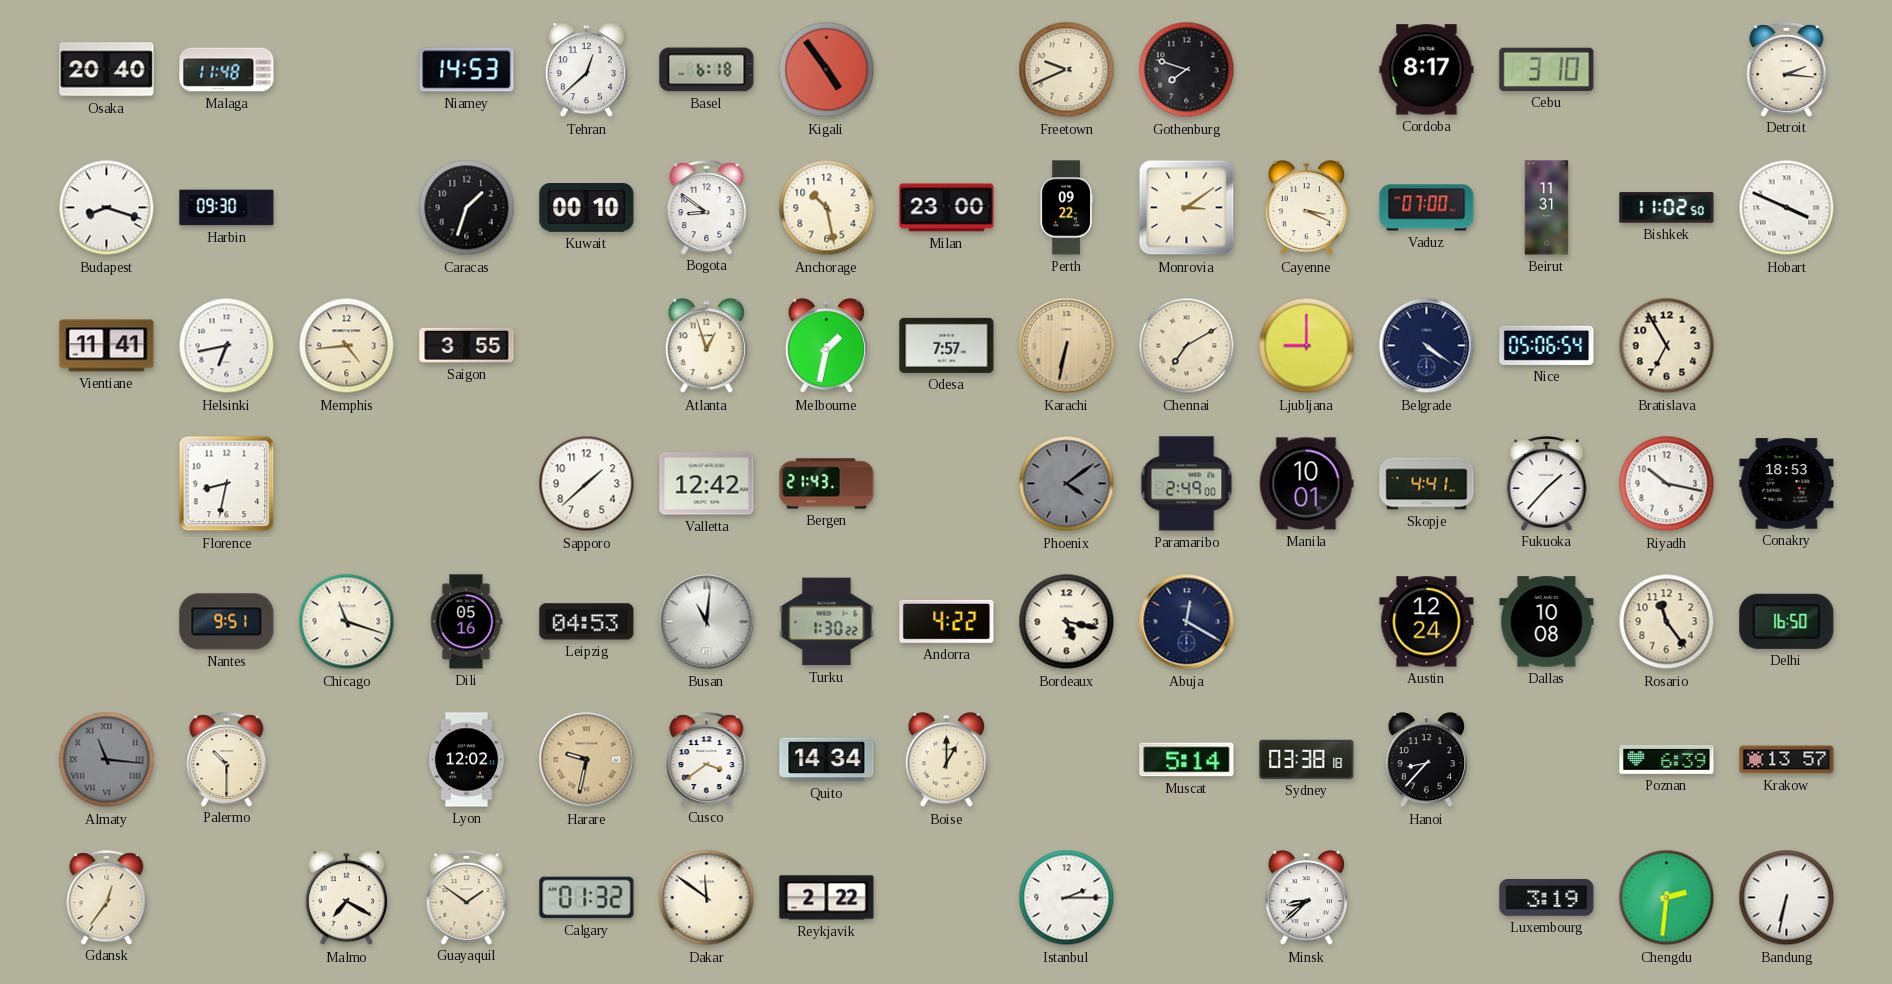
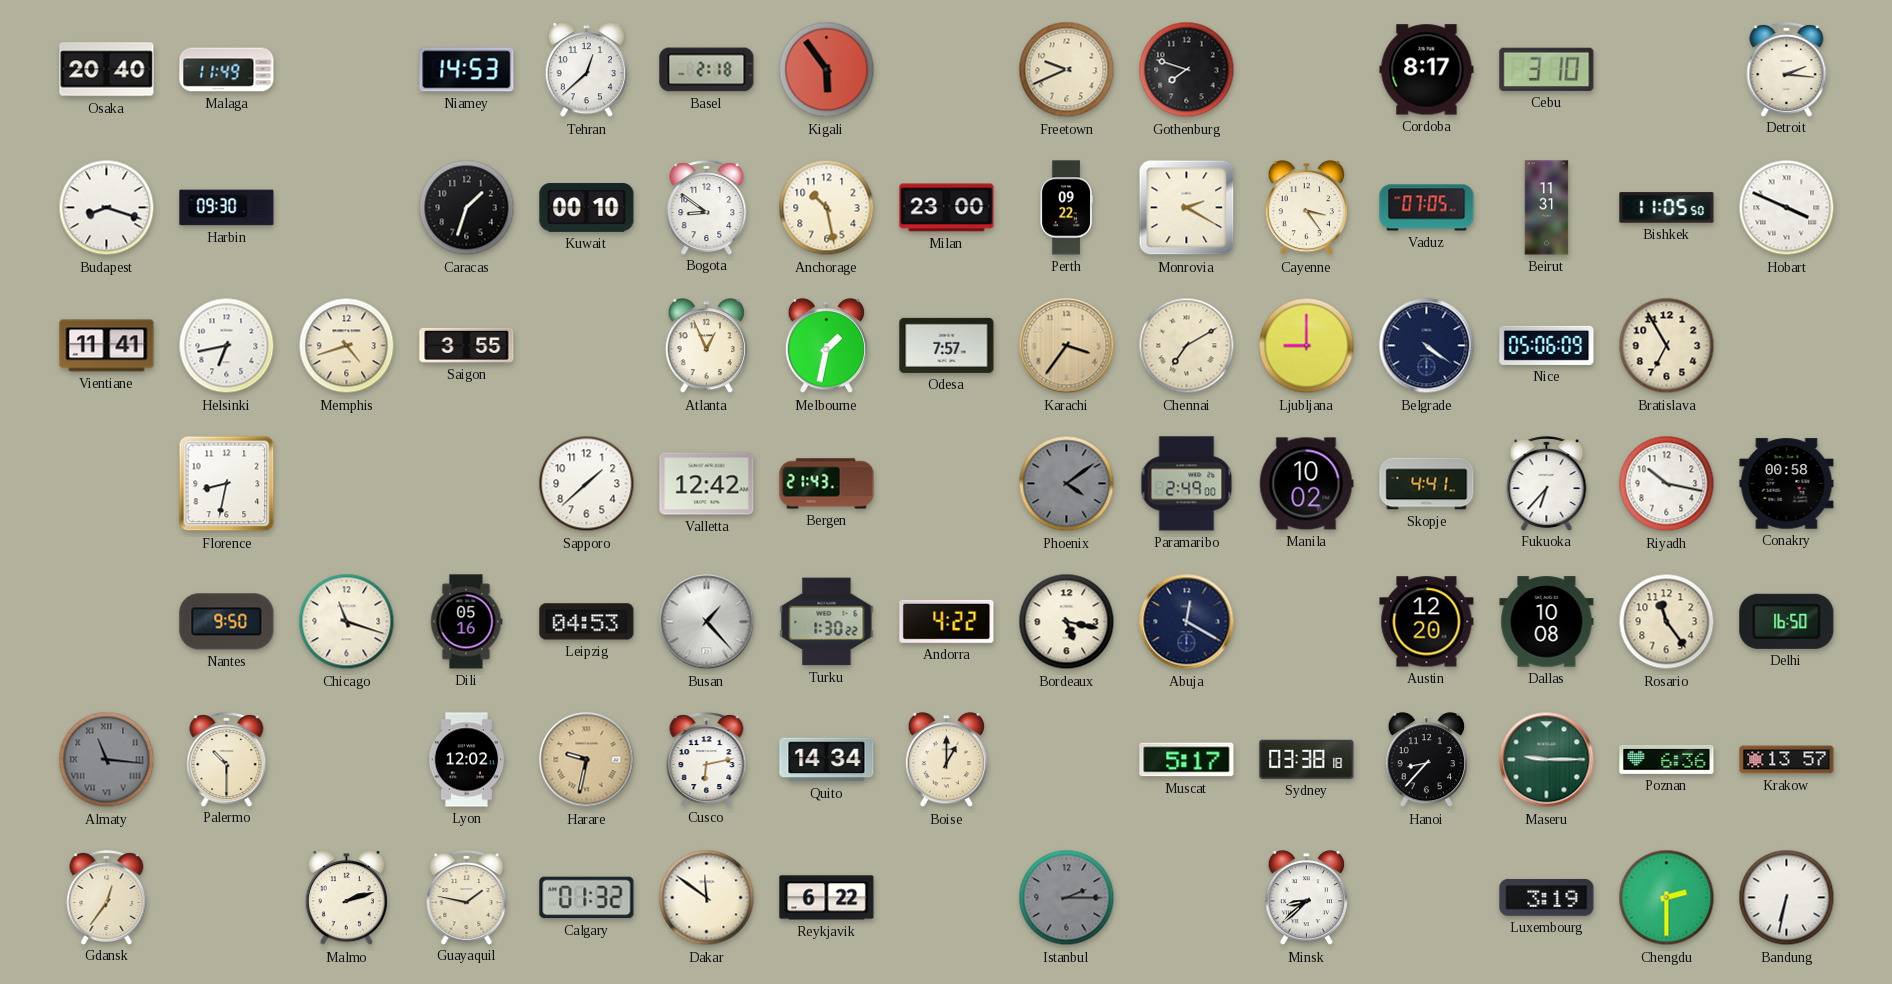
Malaga: 11:48 -> 11:49
Basel: 6:18 -> 2:18
Kigali: 4:54 -> 5:54
Monrovia: 3:09 -> 2:20
Cayenne: 3:19 -> 3:24
Vaduz: 07:00 -> 07:05
Bishkek: 11:02 -> 11:05
Memphis: 4:44 -> 4:42
Atlanta: 12:57 -> 12:56
Karachi: 6:32 -> 3:36
Nice: 05:06:54 -> 05:06:09
Manila: 10:01 -> 10:02
Fukuoka: 1:37 -> 6:37
Conakry: 18:53 -> 00:58
Nantes: 9:51 -> 9:50
Busan: 11:01 -> 1:23
Austin: 12:24 -> 12:20
Cusco: 3:39 -> 6:13
Muscat: 5:14 -> 5:17
Maseru: none -> 9:15
Poznan: 6:39 -> 6:36
Malmo: 7:20 -> 2:12
Guayaquil: 1:51 -> 1:47
Reykjavik: 2:22 -> 6:22
Istanbul dial: white -> grey
Chengdu: 2:31 -> 2:30
